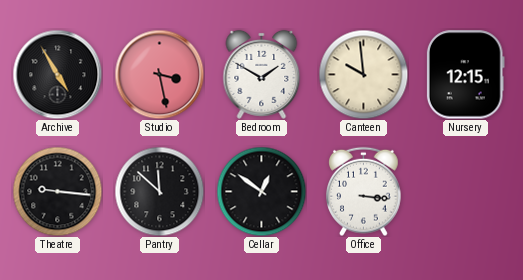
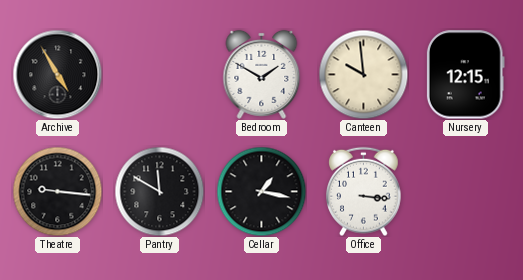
Studio: 3:28 -> none
Pantry: 11:52 -> 11:50
Cellar: 12:51 -> 1:17
